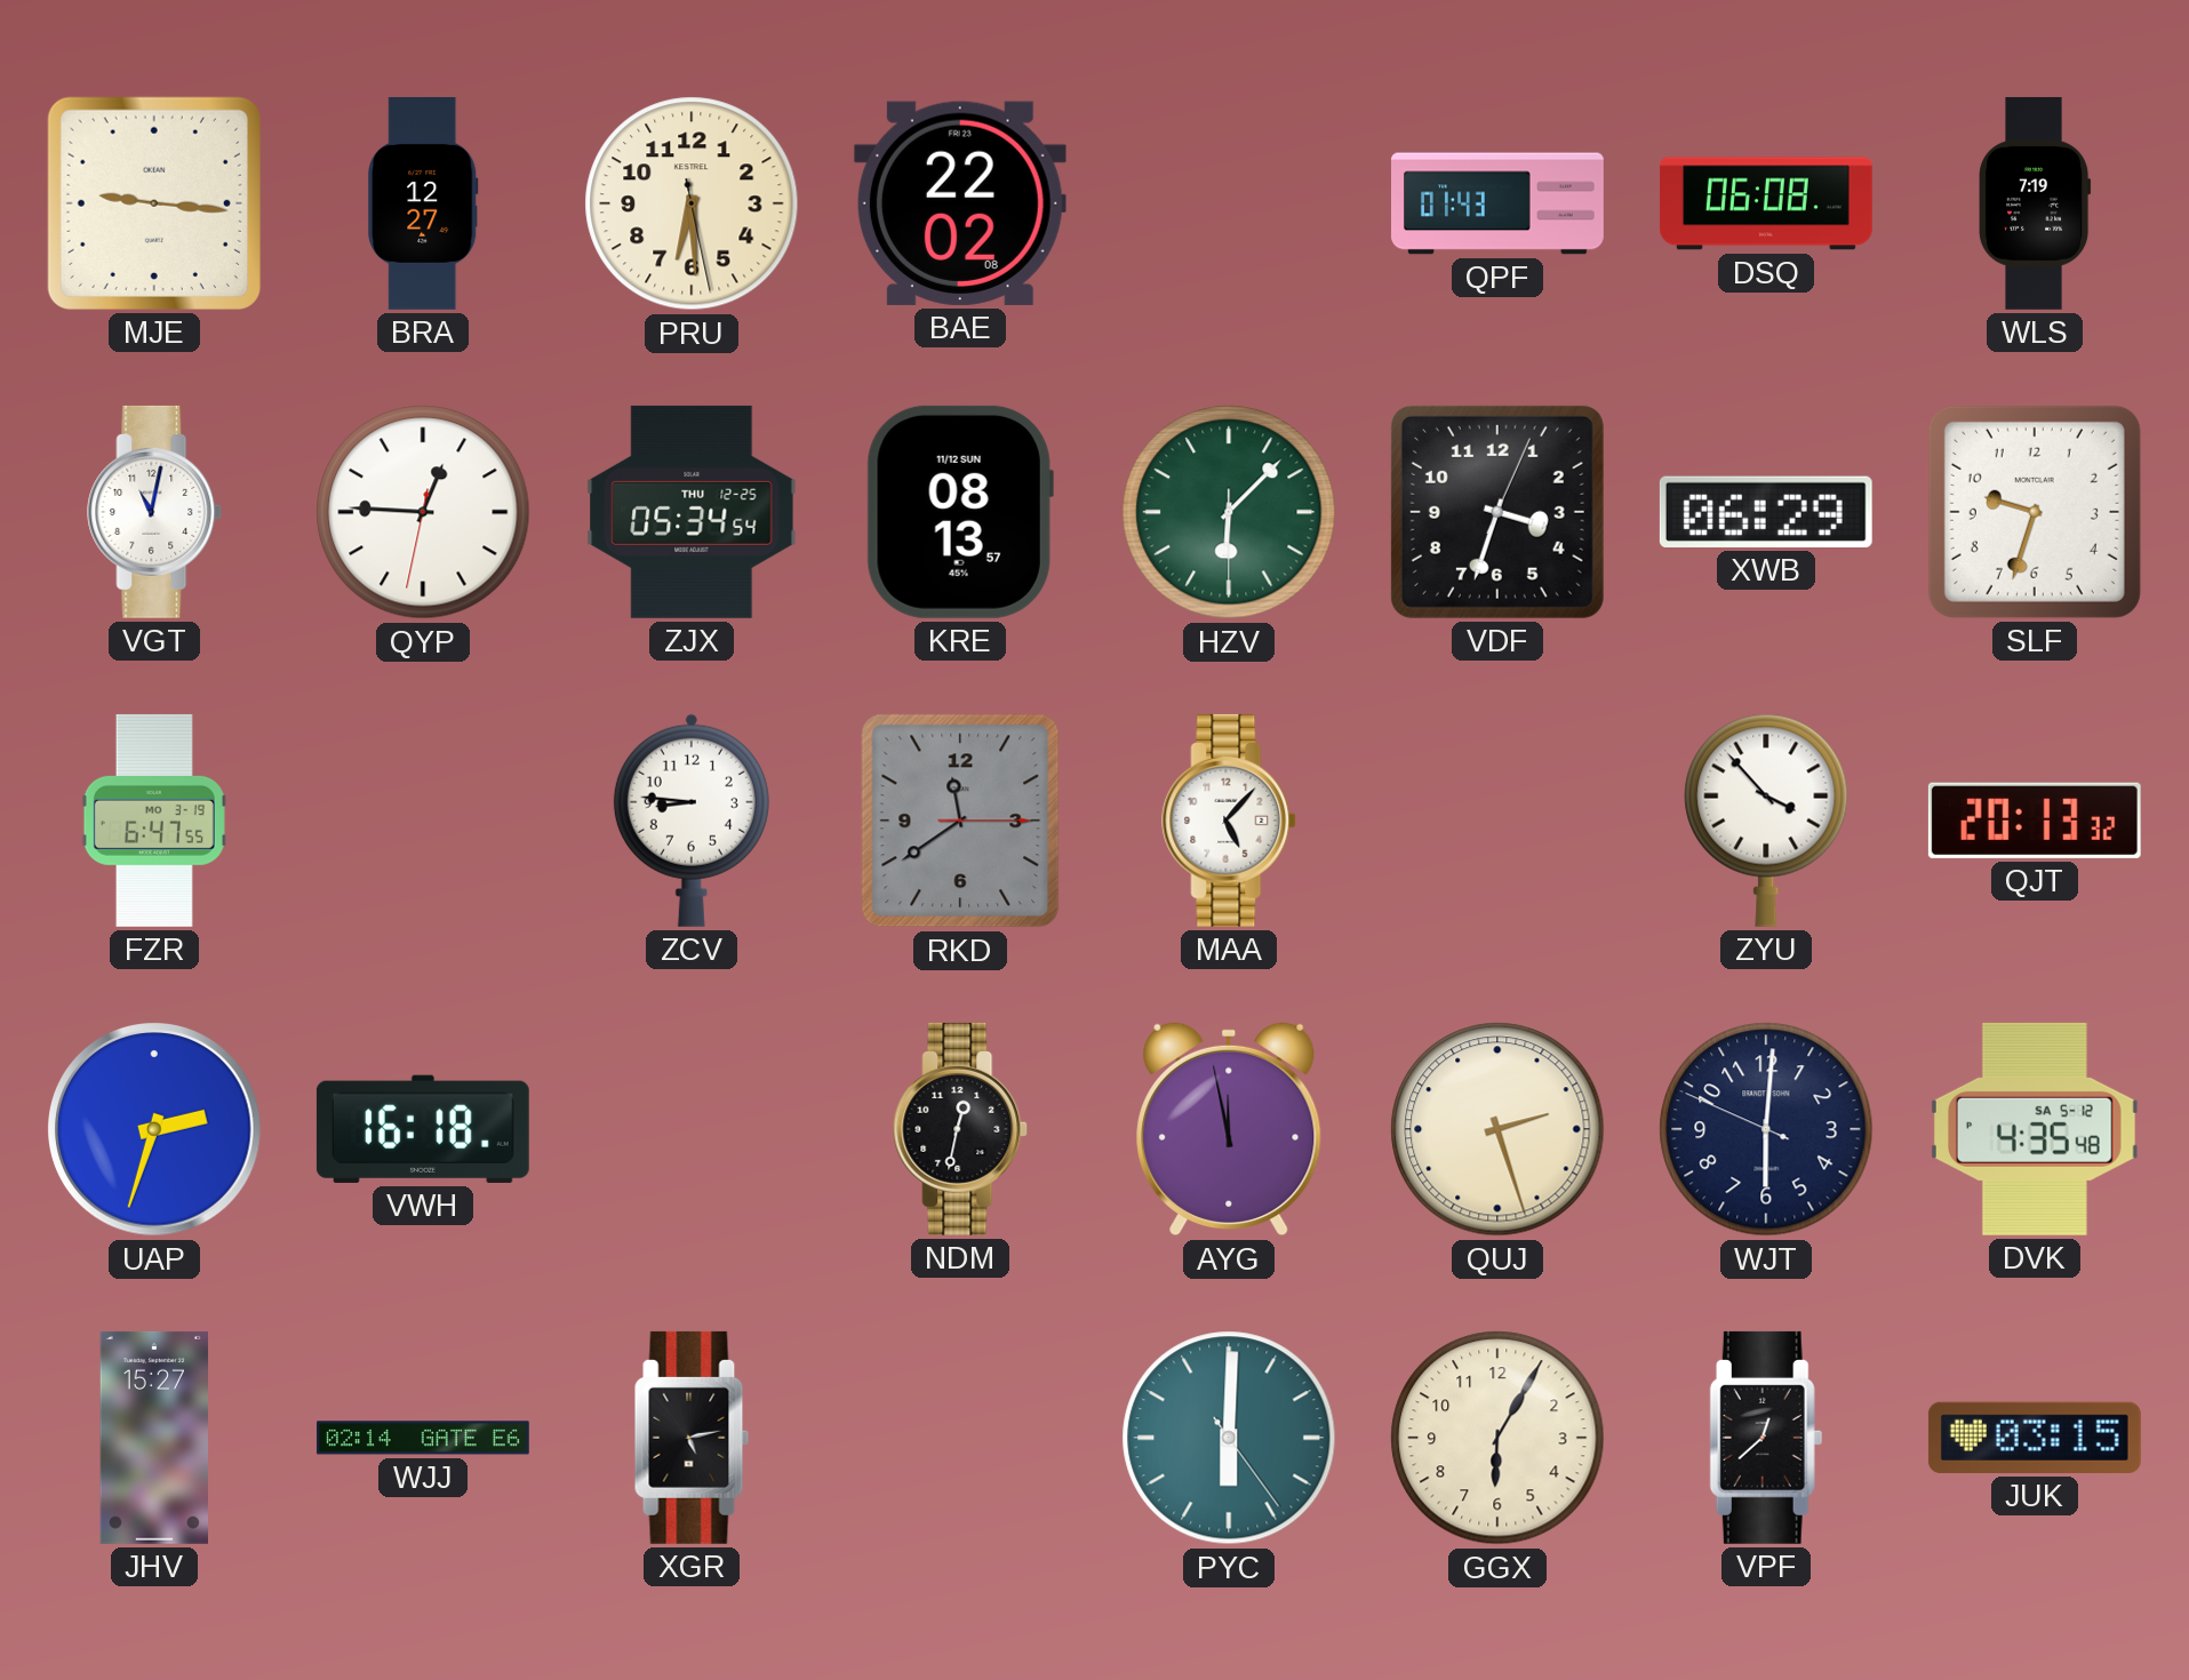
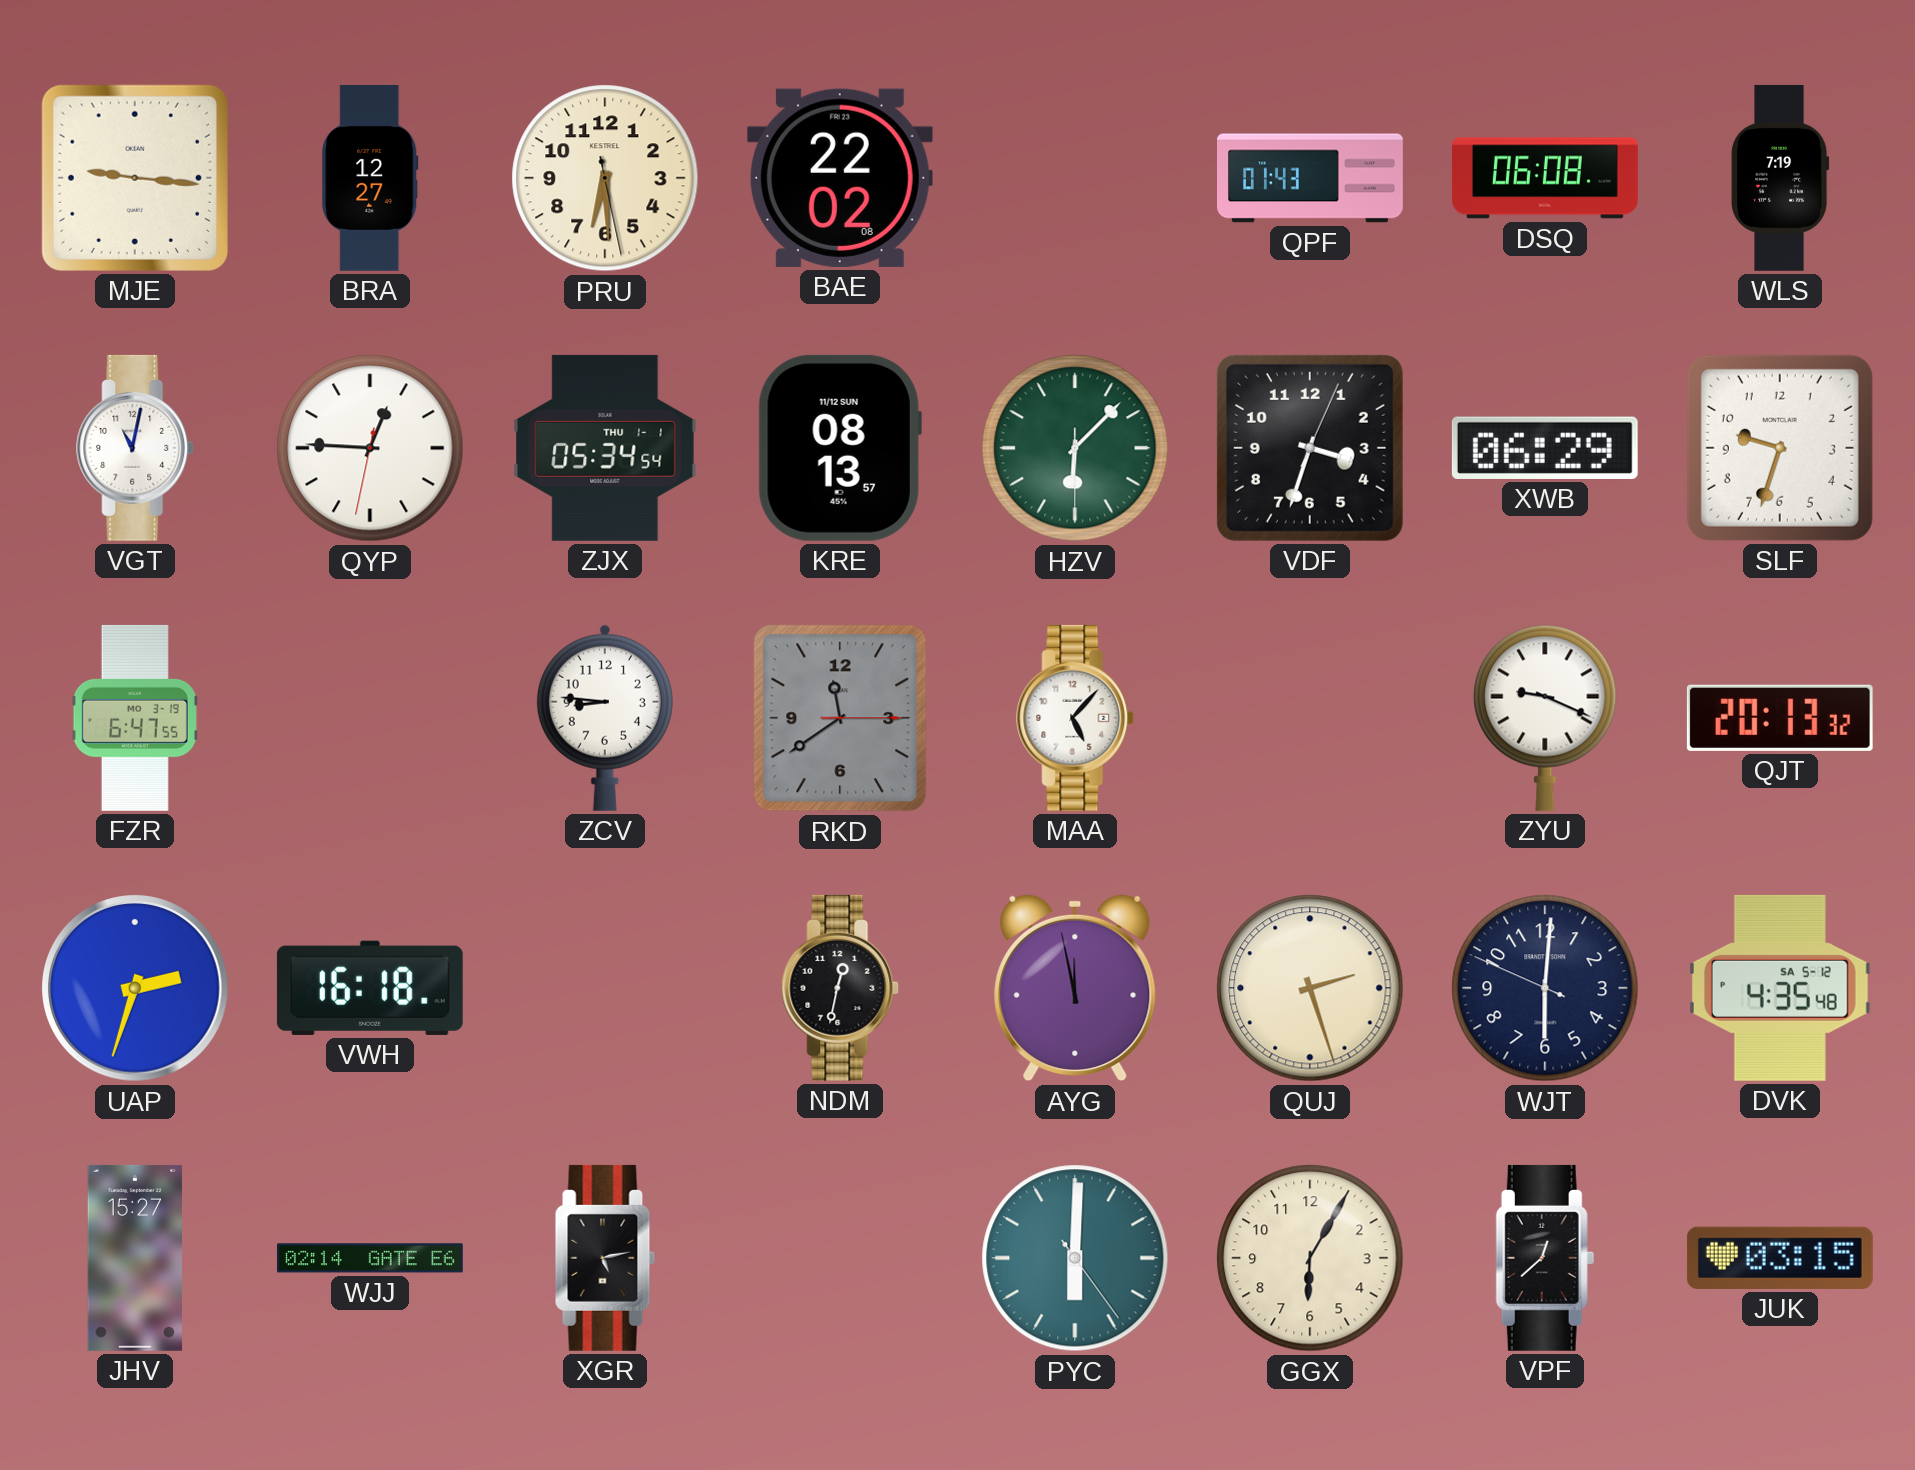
ZJX date: THU 12-25 -> THU 1-1
ZYU: 3:53 -> 9:19
